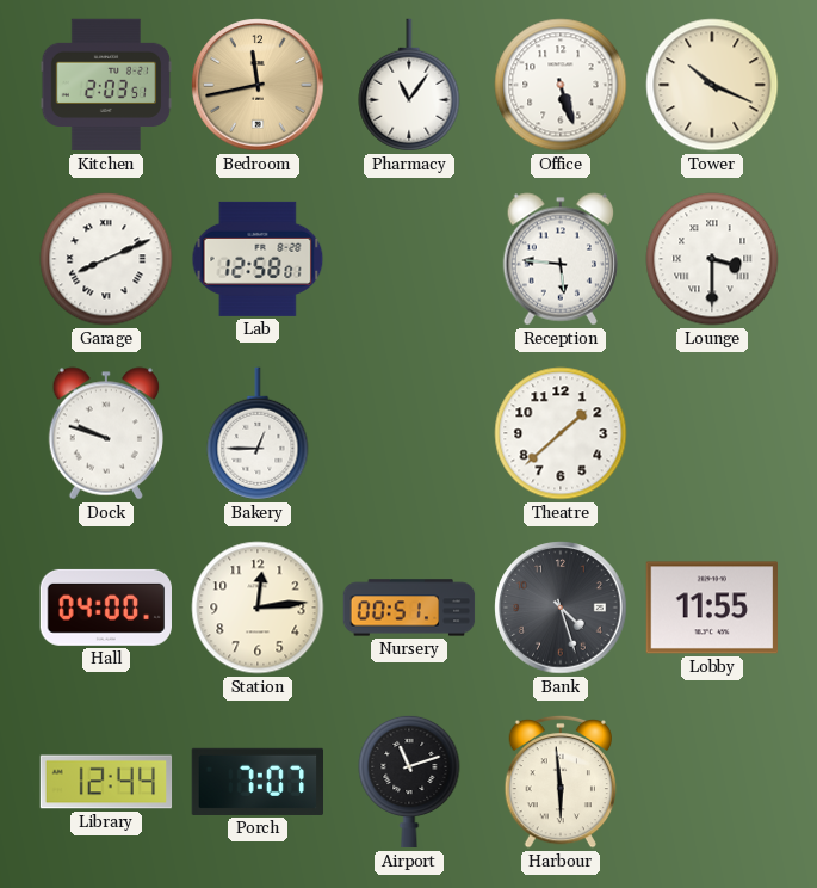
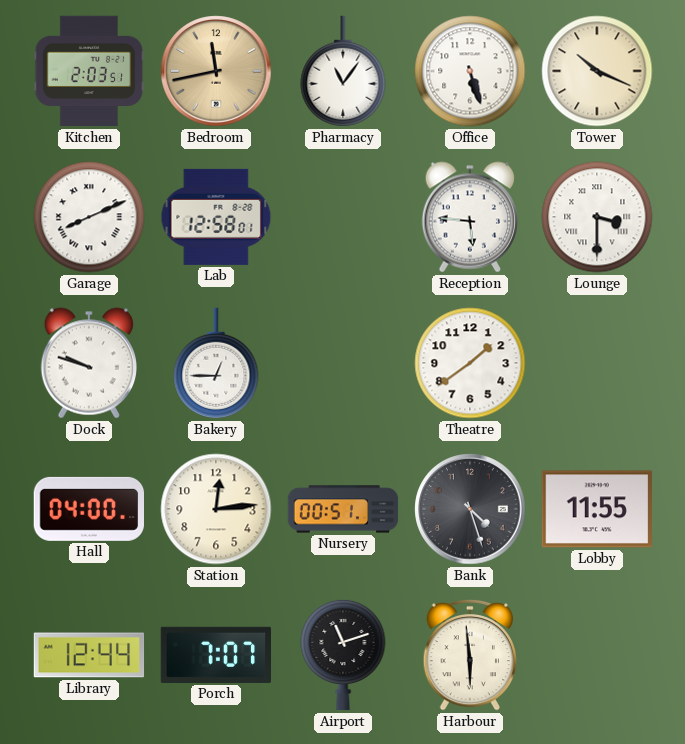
Theatre: 1:38 -> 1:39
